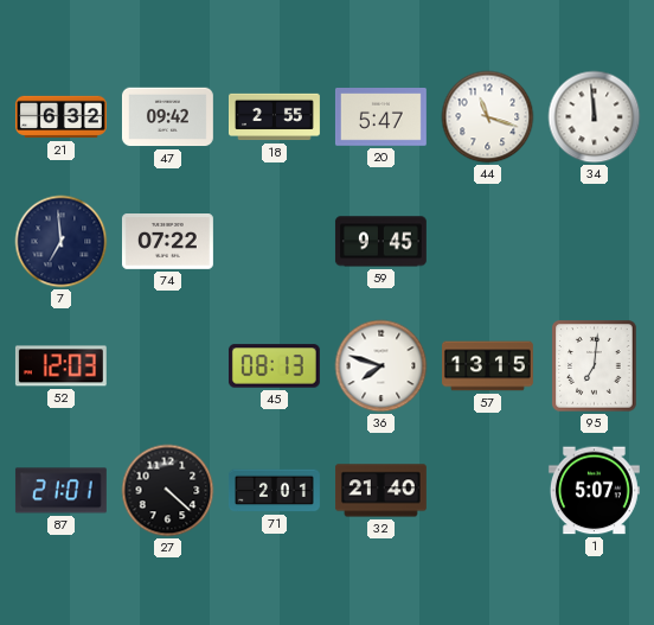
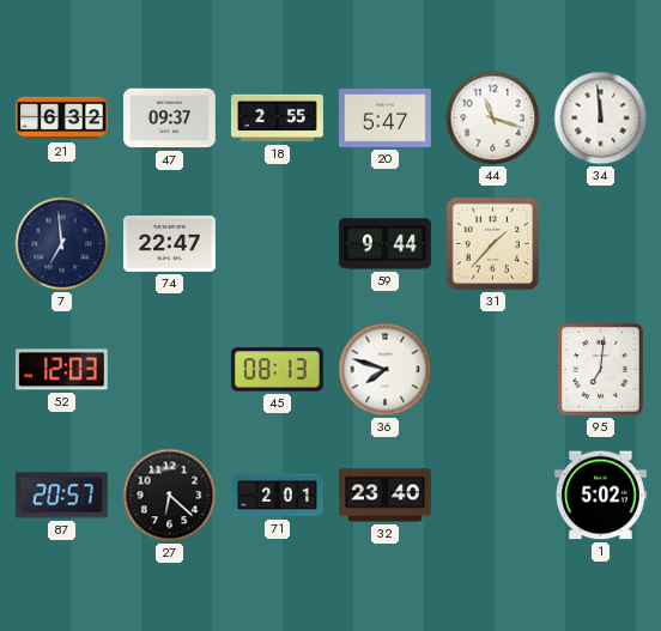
47: 09:42 -> 09:37
74: 07:22 -> 22:47
59: 9:45 -> 9:44
31: none -> 1:37
57: 13:15 -> none
87: 21:01 -> 20:57
27: 4:22 -> 6:22
32: 21:40 -> 23:40
1: 5:07 -> 5:02
